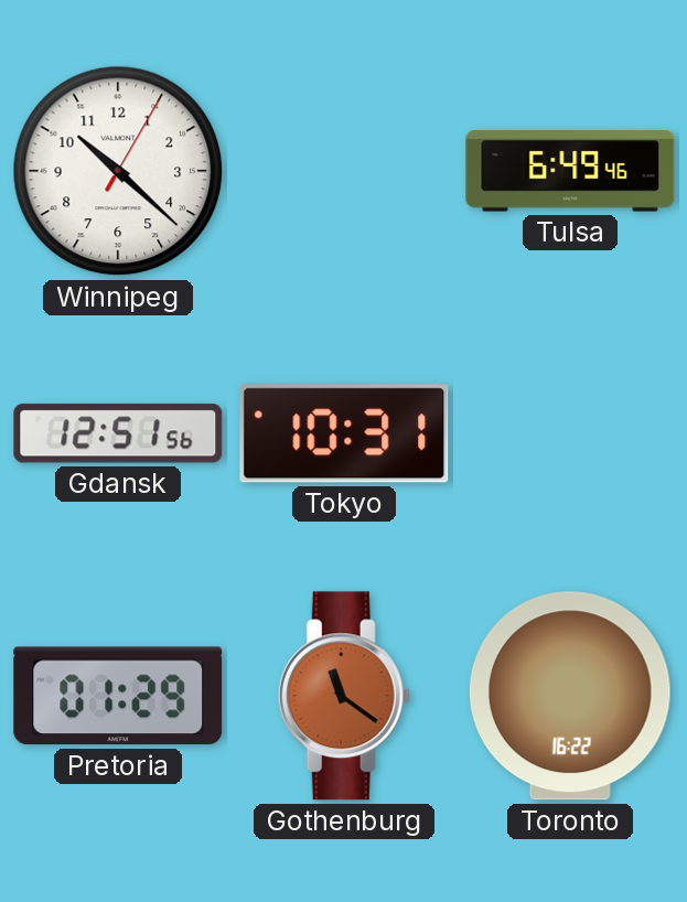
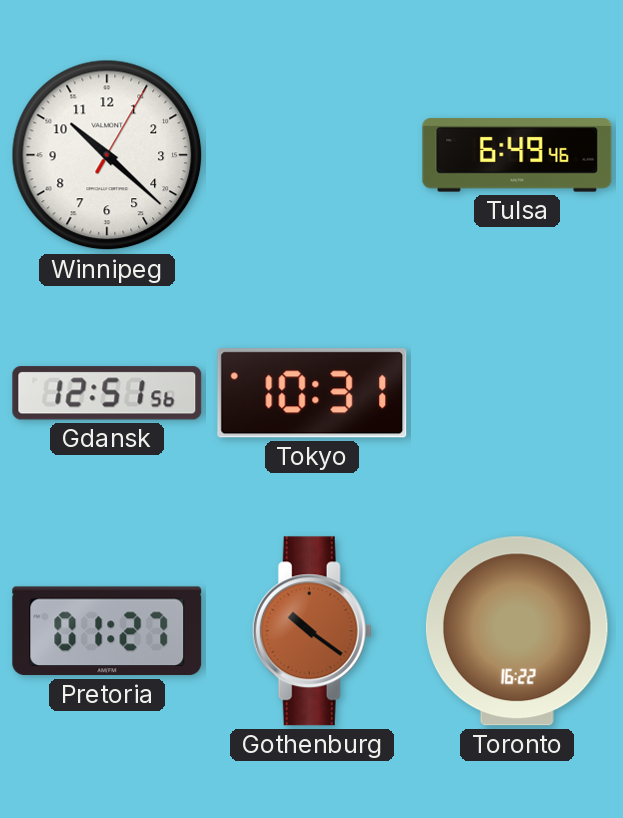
Pretoria: 01:29 -> 01:27
Gothenburg: 11:21 -> 10:21
